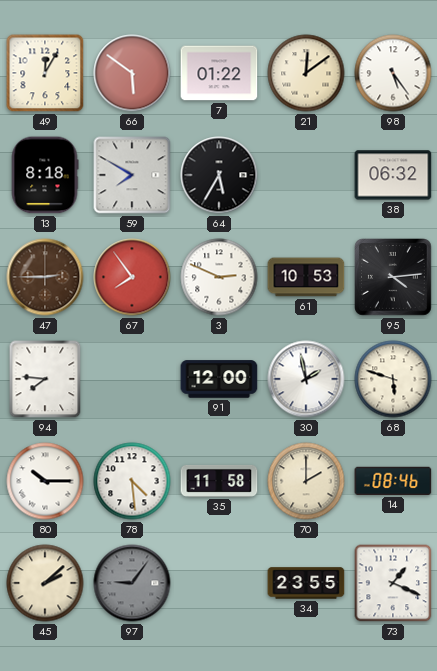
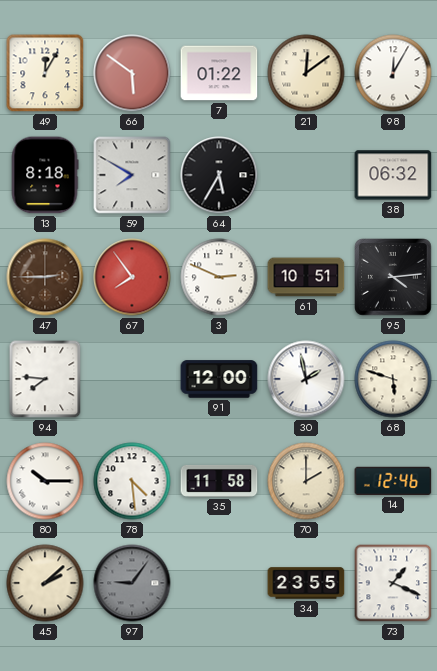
98: 5:24 -> 12:05
61: 10:53 -> 10:51
14: 08:46 -> 12:46
